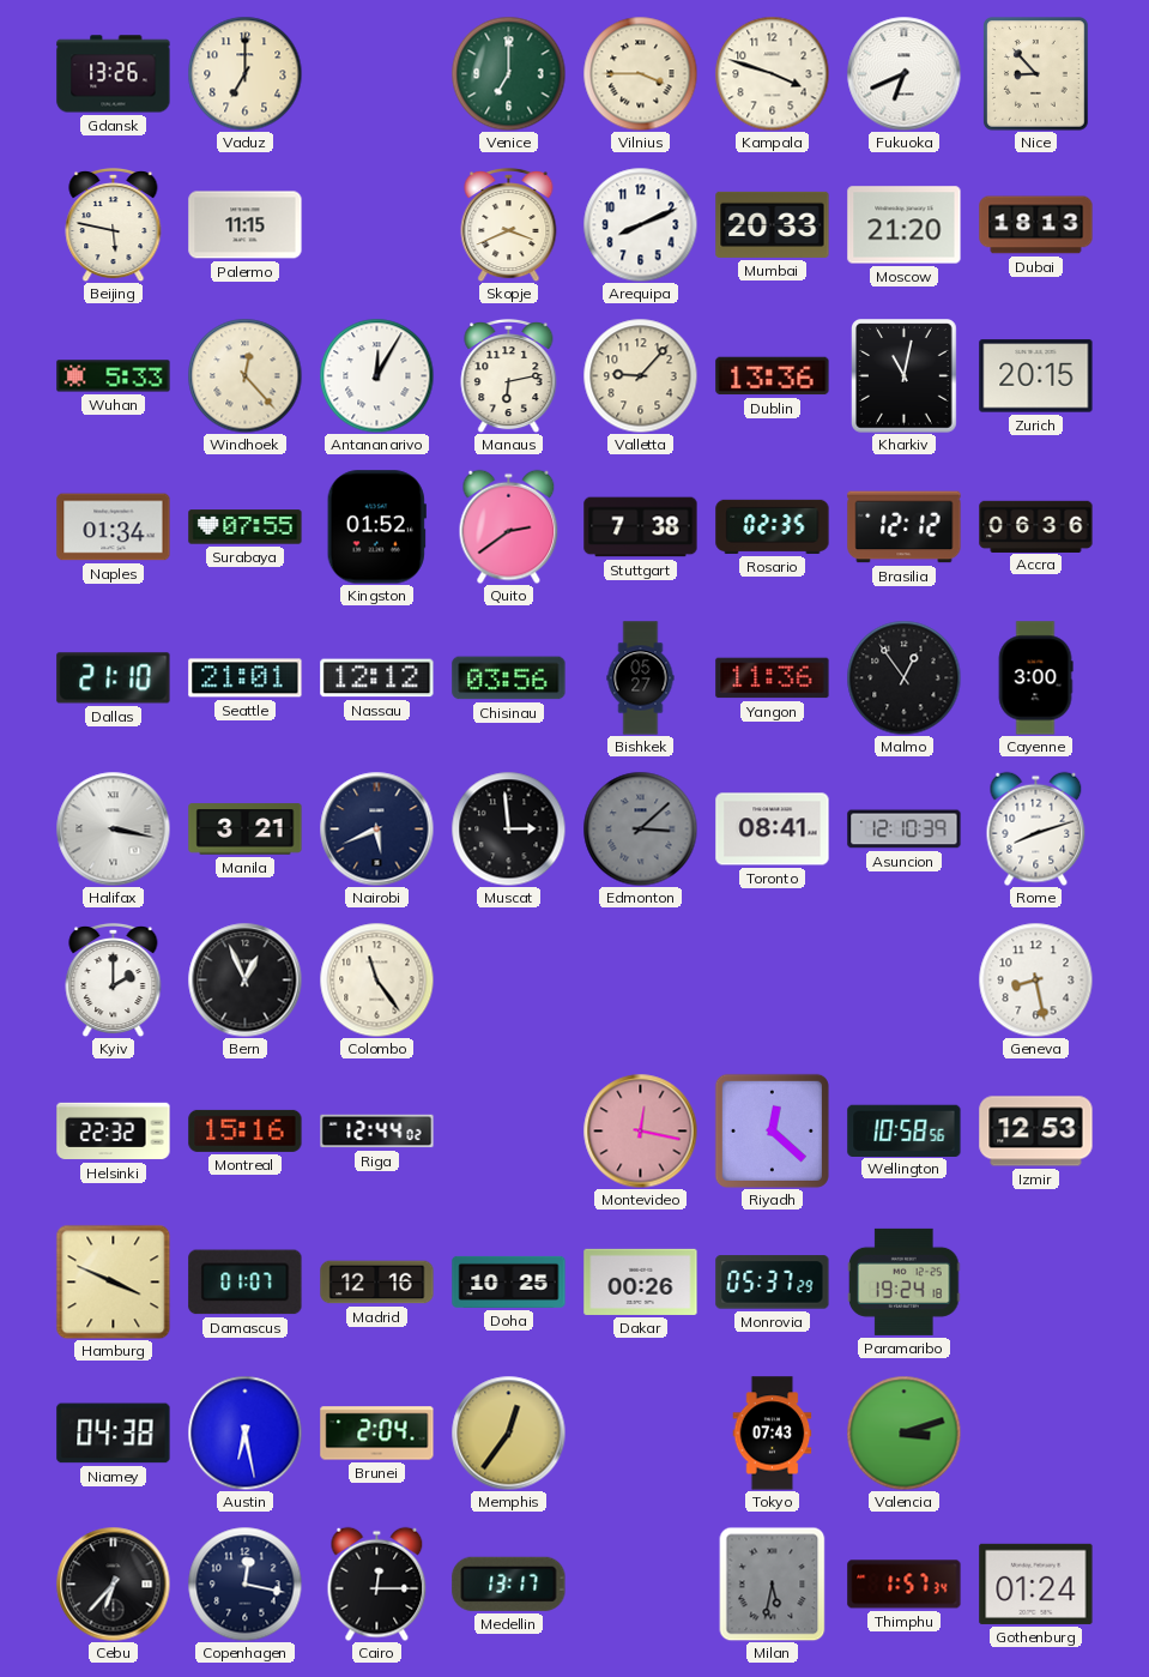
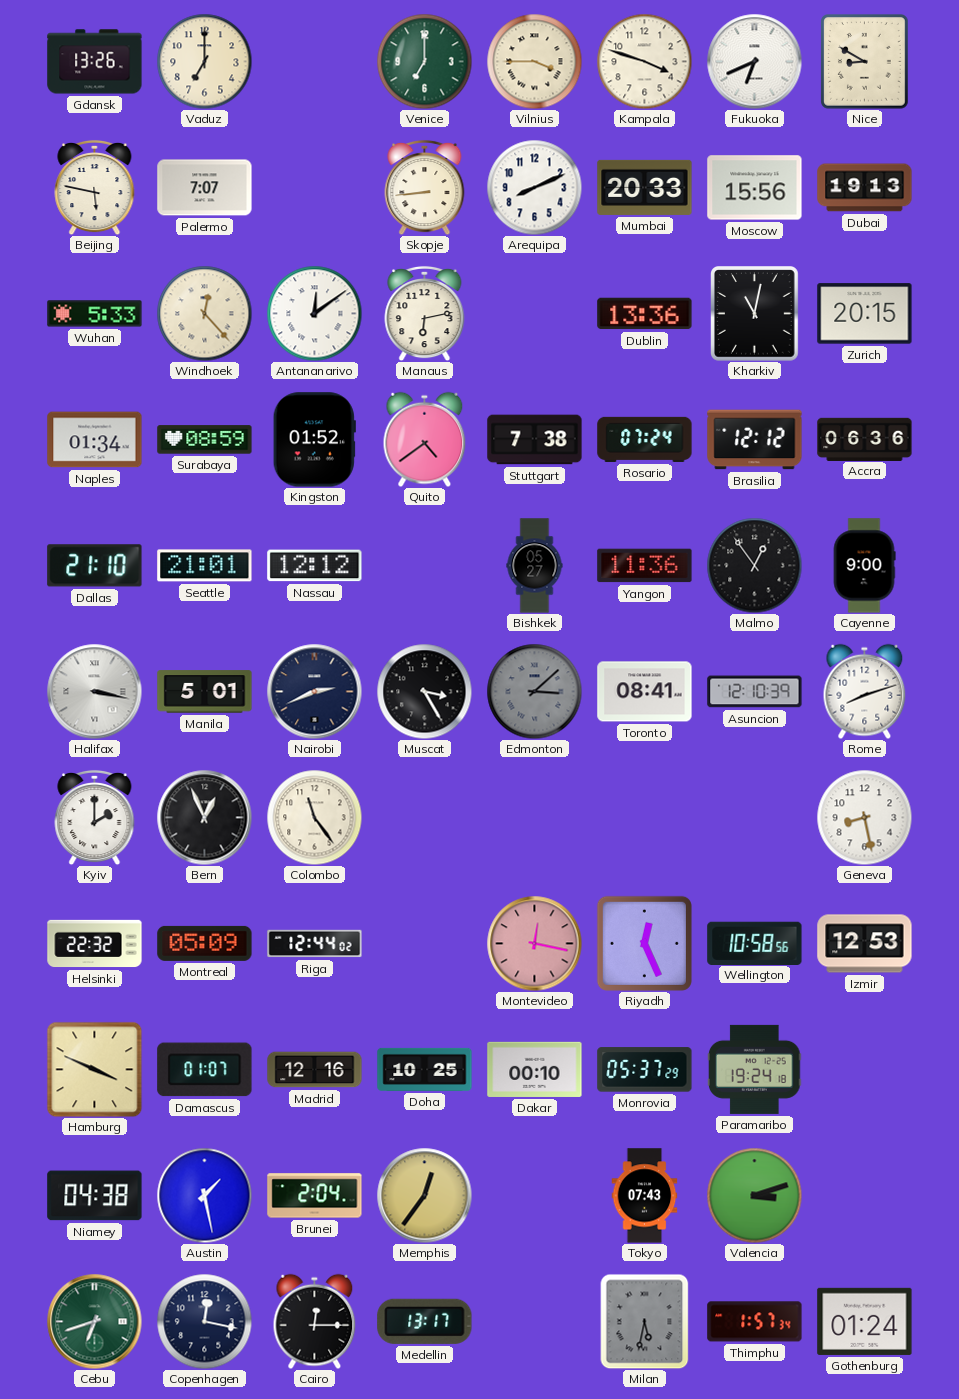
Nice: 8:53 -> 8:50
Palermo: 11:15 -> 7:07
Skopje: 3:41 -> 8:44
Moscow: 21:20 -> 15:56
Dubai: 18:13 -> 19:13
Antananarivo: 12:05 -> 12:09
Valletta: 9:07 -> none
Surabaya: 07:55 -> 08:59
Quito: 2:39 -> 4:39
Rosario: 02:35 -> 07:24
Chisinau: 03:56 -> none
Cayenne: 3:00 -> 9:00
Manila: 3:21 -> 5:01
Nairobi: 5:41 -> 2:41
Muscat: 2:59 -> 3:25
Montreal: 15:16 -> 05:09
Riyadh: 12:22 -> 12:26
Dakar: 00:26 -> 00:10
Austin: 6:28 -> 1:28
Cebu: 6:37 -> 6:42
Cebu dial: black -> green
